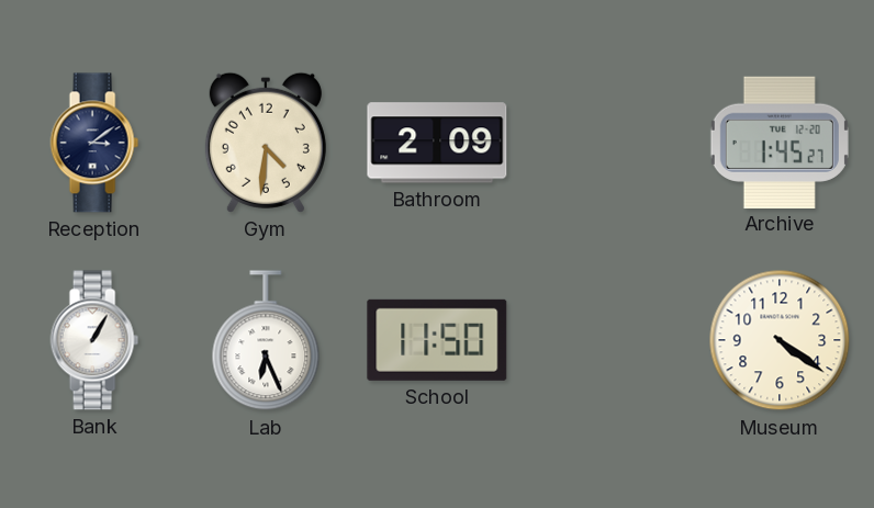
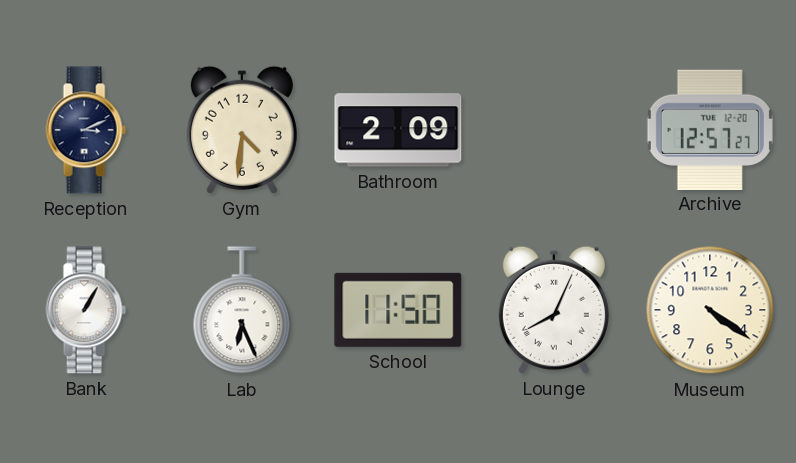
Reception: 3:09 -> 3:11
Archive: 1:45 -> 12:57
Lounge: none -> 8:04
